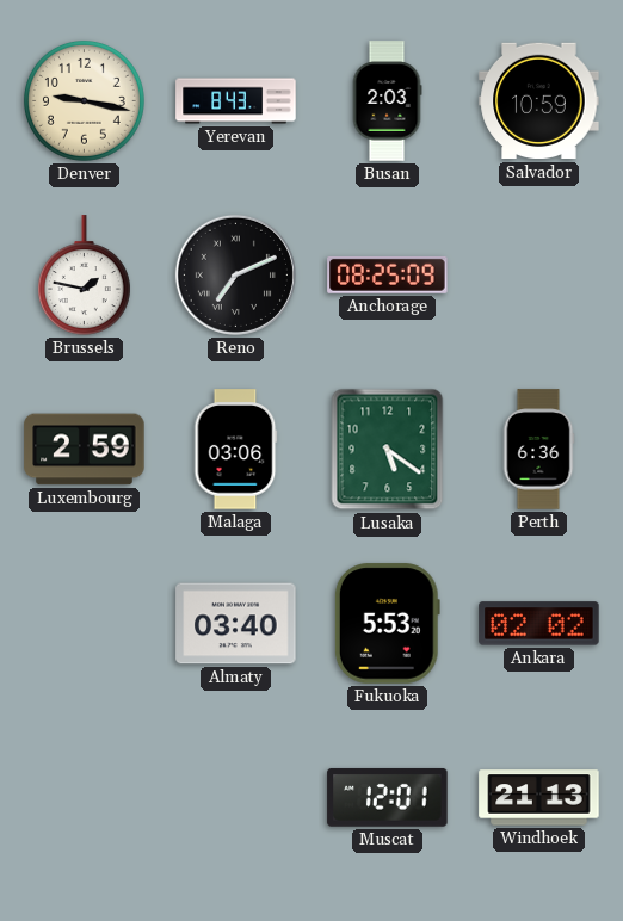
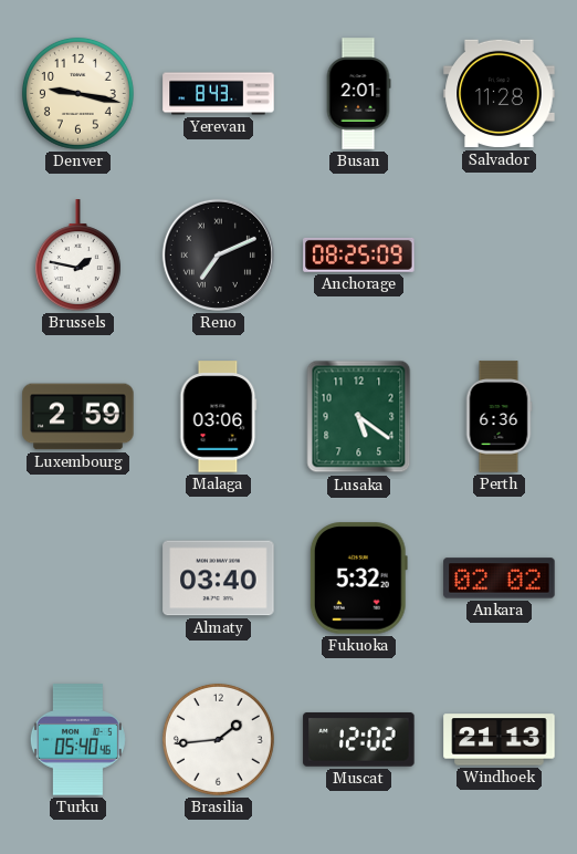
Busan: 2:03 -> 2:01
Salvador: 10:59 -> 11:28
Fukuoka: 5:53 -> 5:32
Turku: none -> 05:40
Brasilia: none -> 1:44
Muscat: 12:01 -> 12:02
